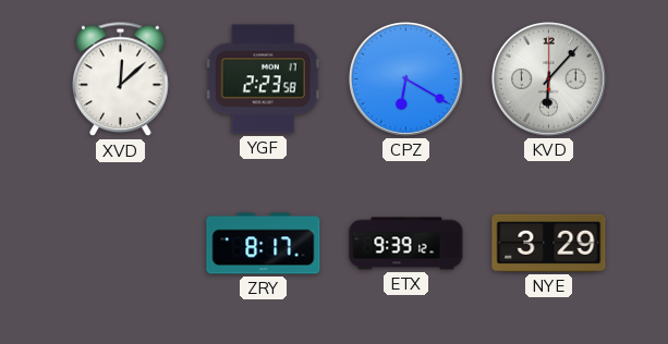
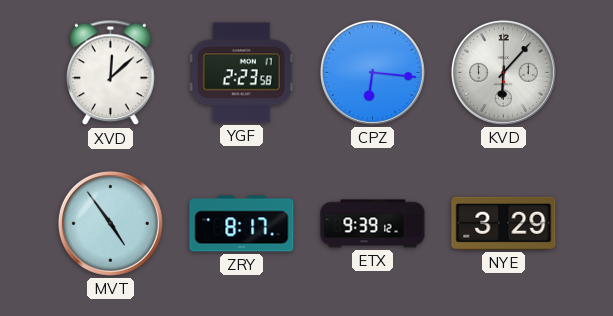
CPZ: 6:20 -> 6:16
MVT: none -> 4:54
